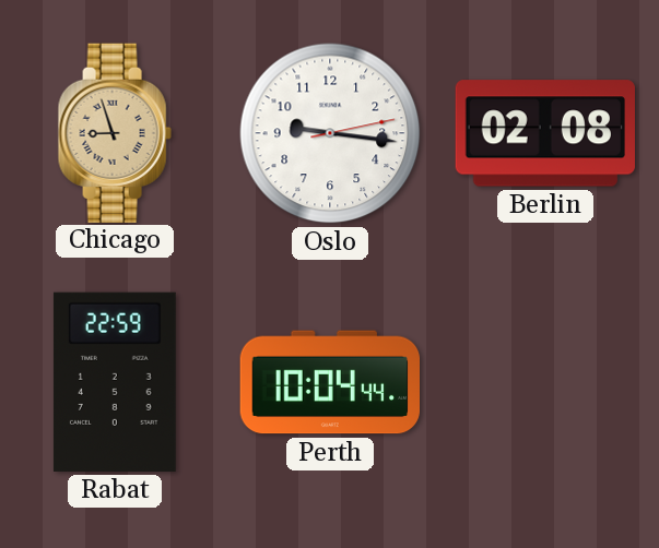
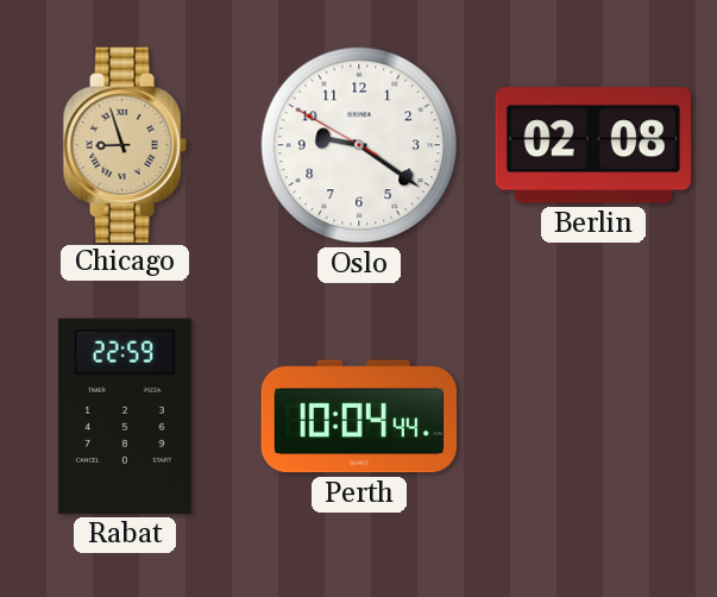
Oslo: 9:16 -> 9:20
